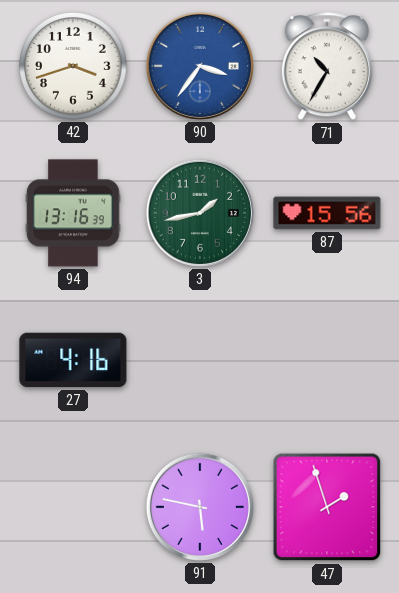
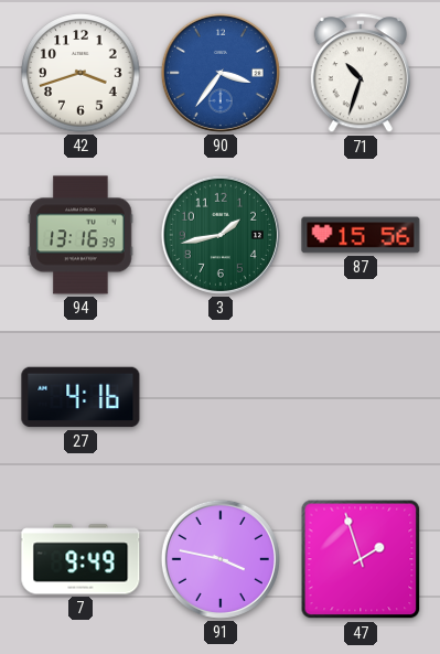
71: 10:35 -> 10:33
7: none -> 9:49
91: 5:47 -> 3:47
